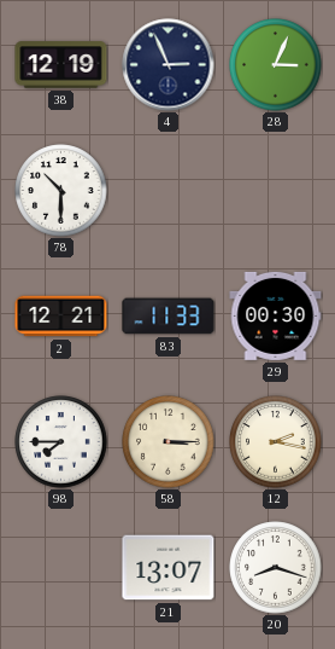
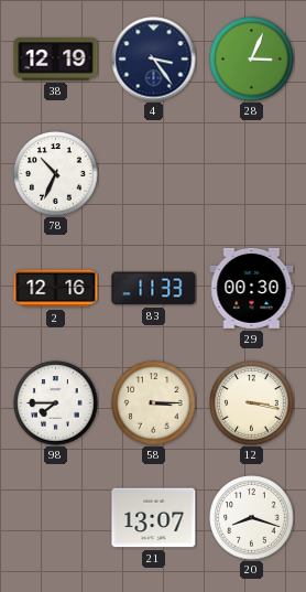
4: 2:56 -> 3:24
78: 10:30 -> 10:34
2: 12:21 -> 12:16
12: 2:17 -> 3:17
